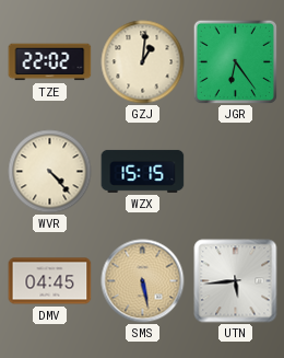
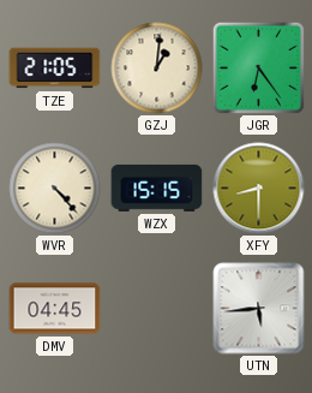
TZE: 22:02 -> 21:05
XFY: none -> 8:30
SMS: 5:28 -> none
